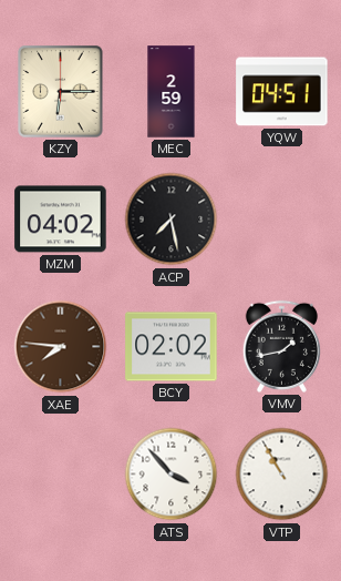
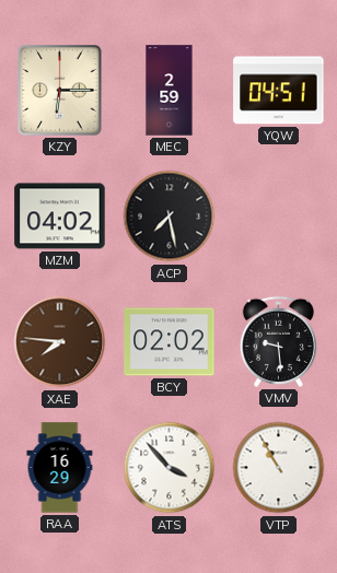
VMV: 1:43 -> 9:29
RAA: none -> 16:29
